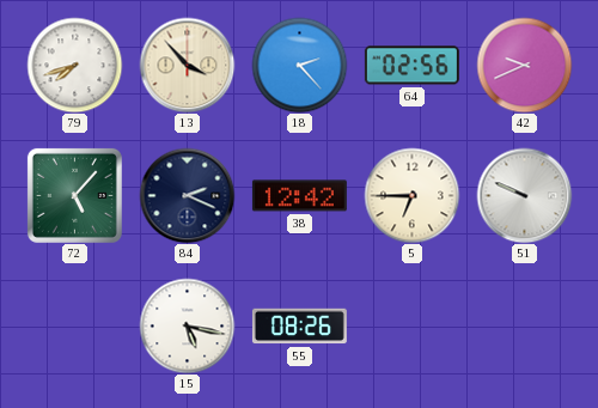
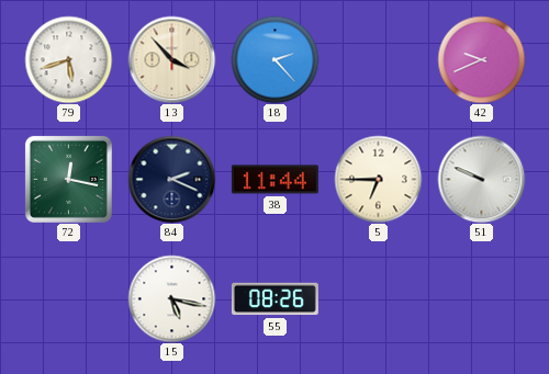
79: 7:42 -> 5:42
64: 02:56 -> none
72: 5:07 -> 12:17
38: 12:42 -> 11:44
